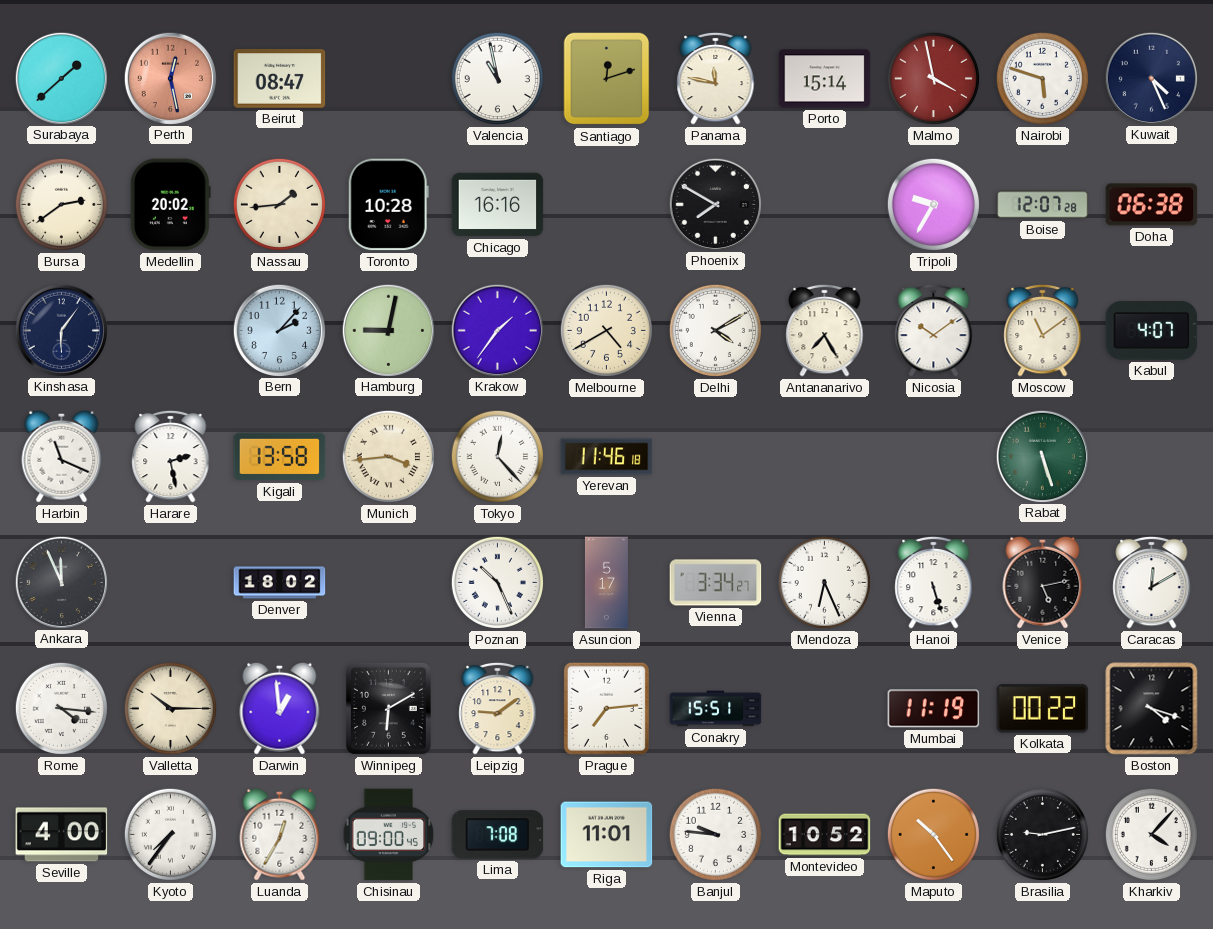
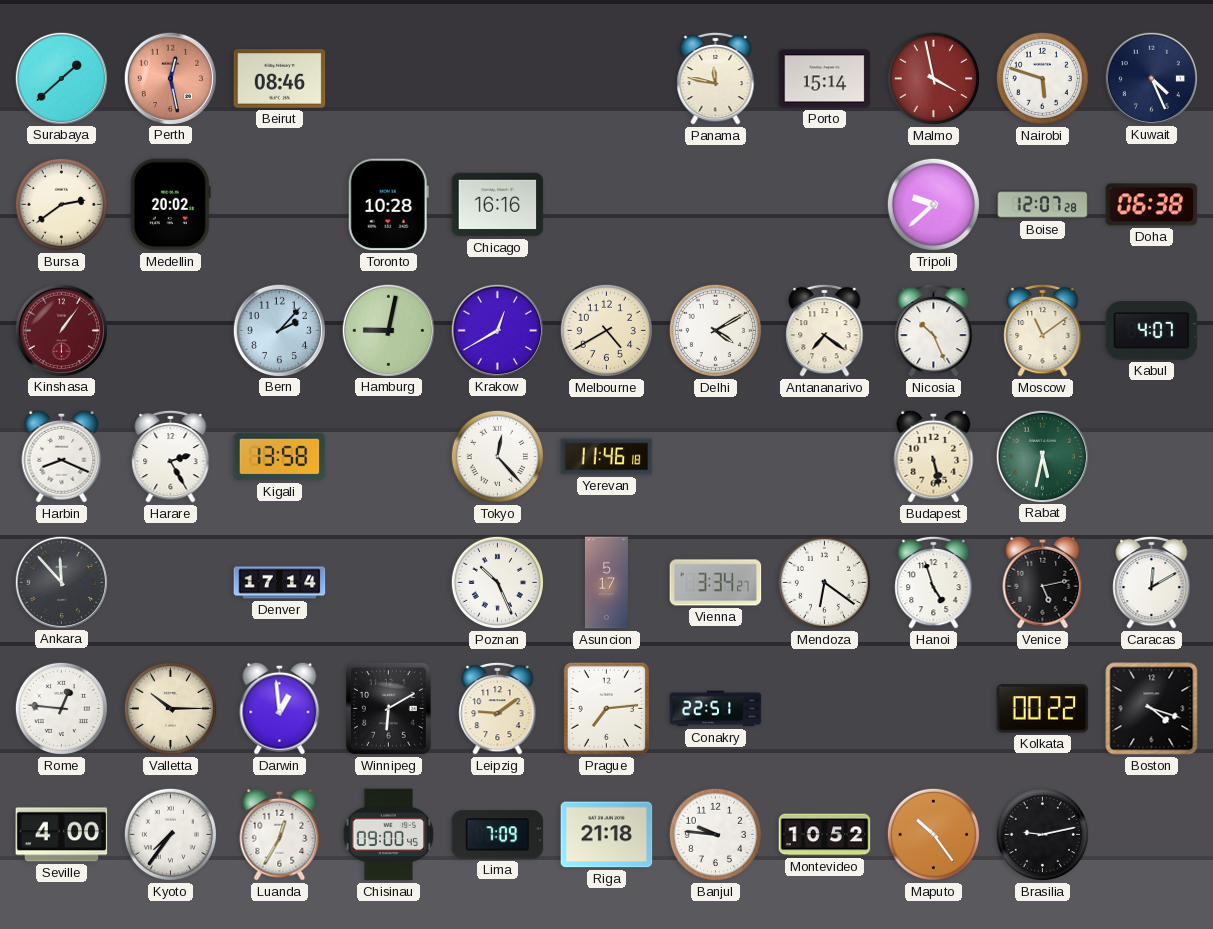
Beirut: 08:47 -> 08:46
Valencia: 10:58 -> none
Santiago: 12:12 -> none
Nassau: 1:44 -> none
Phoenix: 7:50 -> none
Tripoli: 9:35 -> 9:38
Kinshasa: 6:06 -> 1:06
Kinshasa dial: navy -> burgundy
Krakow: 1:36 -> 12:40
Antananarivo: 7:25 -> 7:21
Nicosia: 10:09 -> 10:26
Harbin: 11:19 -> 8:19
Harare: 2:28 -> 2:25
Munich: 3:44 -> none
Budapest: none -> 5:28
Rabat: 5:27 -> 5:32
Ankara: 11:56 -> 11:53
Denver: 18:02 -> 17:14
Mendoza: 6:26 -> 6:21
Hanoi: 5:27 -> 4:57
Rome: 4:16 -> 12:46
Conakry: 15:51 -> 22:51
Mumbai: 11:19 -> none
Lima: 7:08 -> 7:09
Riga: 11:01 -> 21:18
Kharkiv: 4:07 -> none
